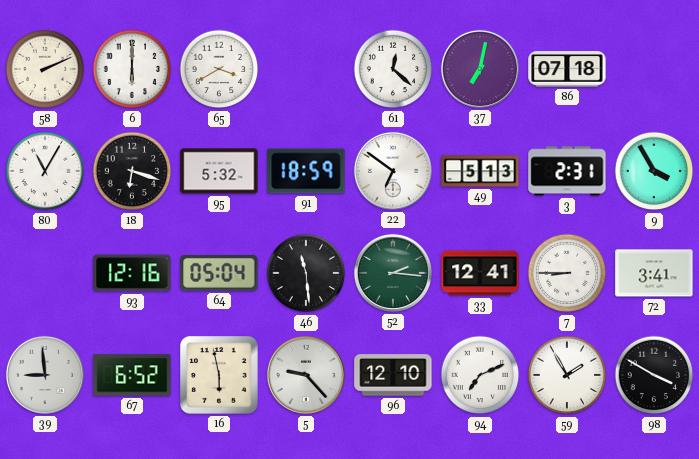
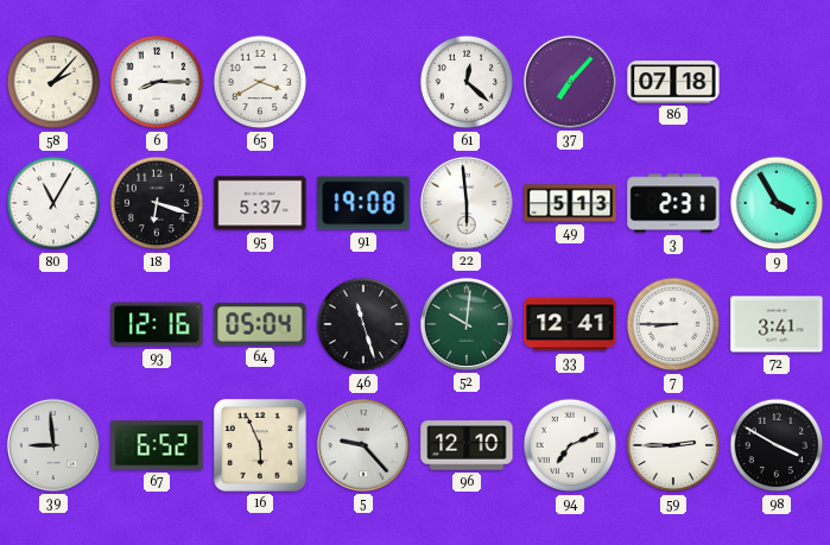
58: 2:11 -> 2:07
6: 6:00 -> 8:15
37: 7:02 -> 7:07
95: 5:32 -> 5:37
91: 18:59 -> 19:08
22: 6:51 -> 5:59
46: 11:29 -> 11:27
52: 2:16 -> 10:01
16: 5:58 -> 5:56
59: 1:55 -> 2:45
